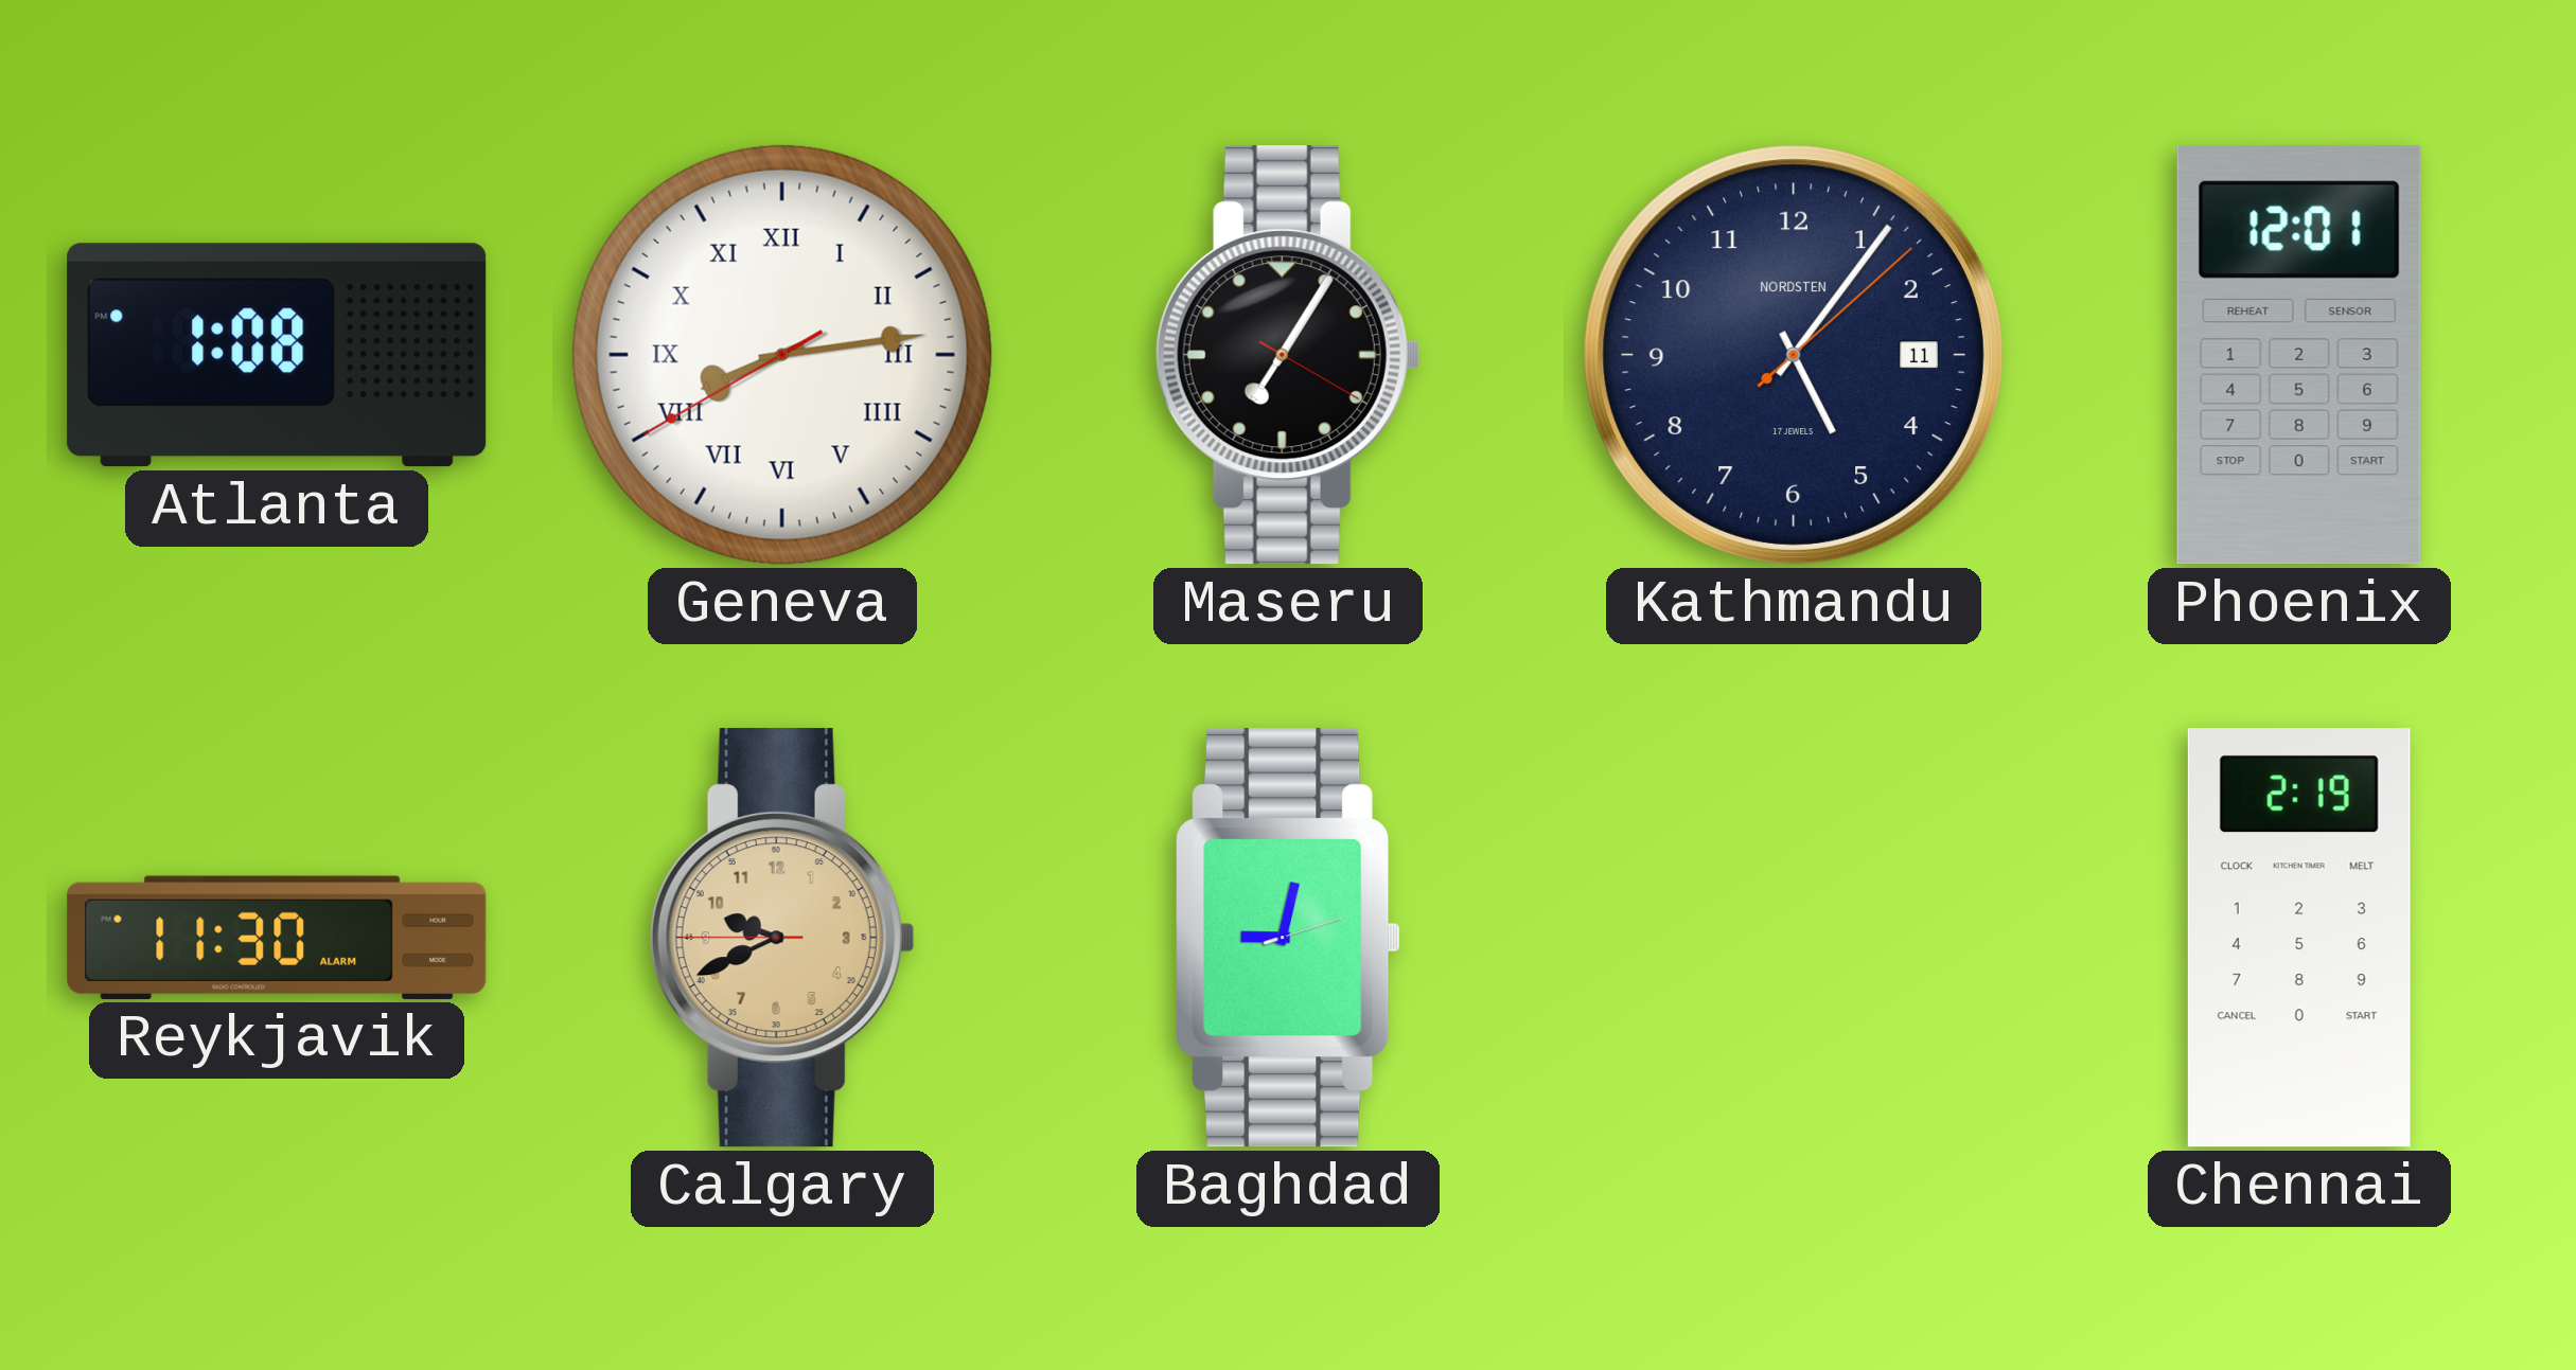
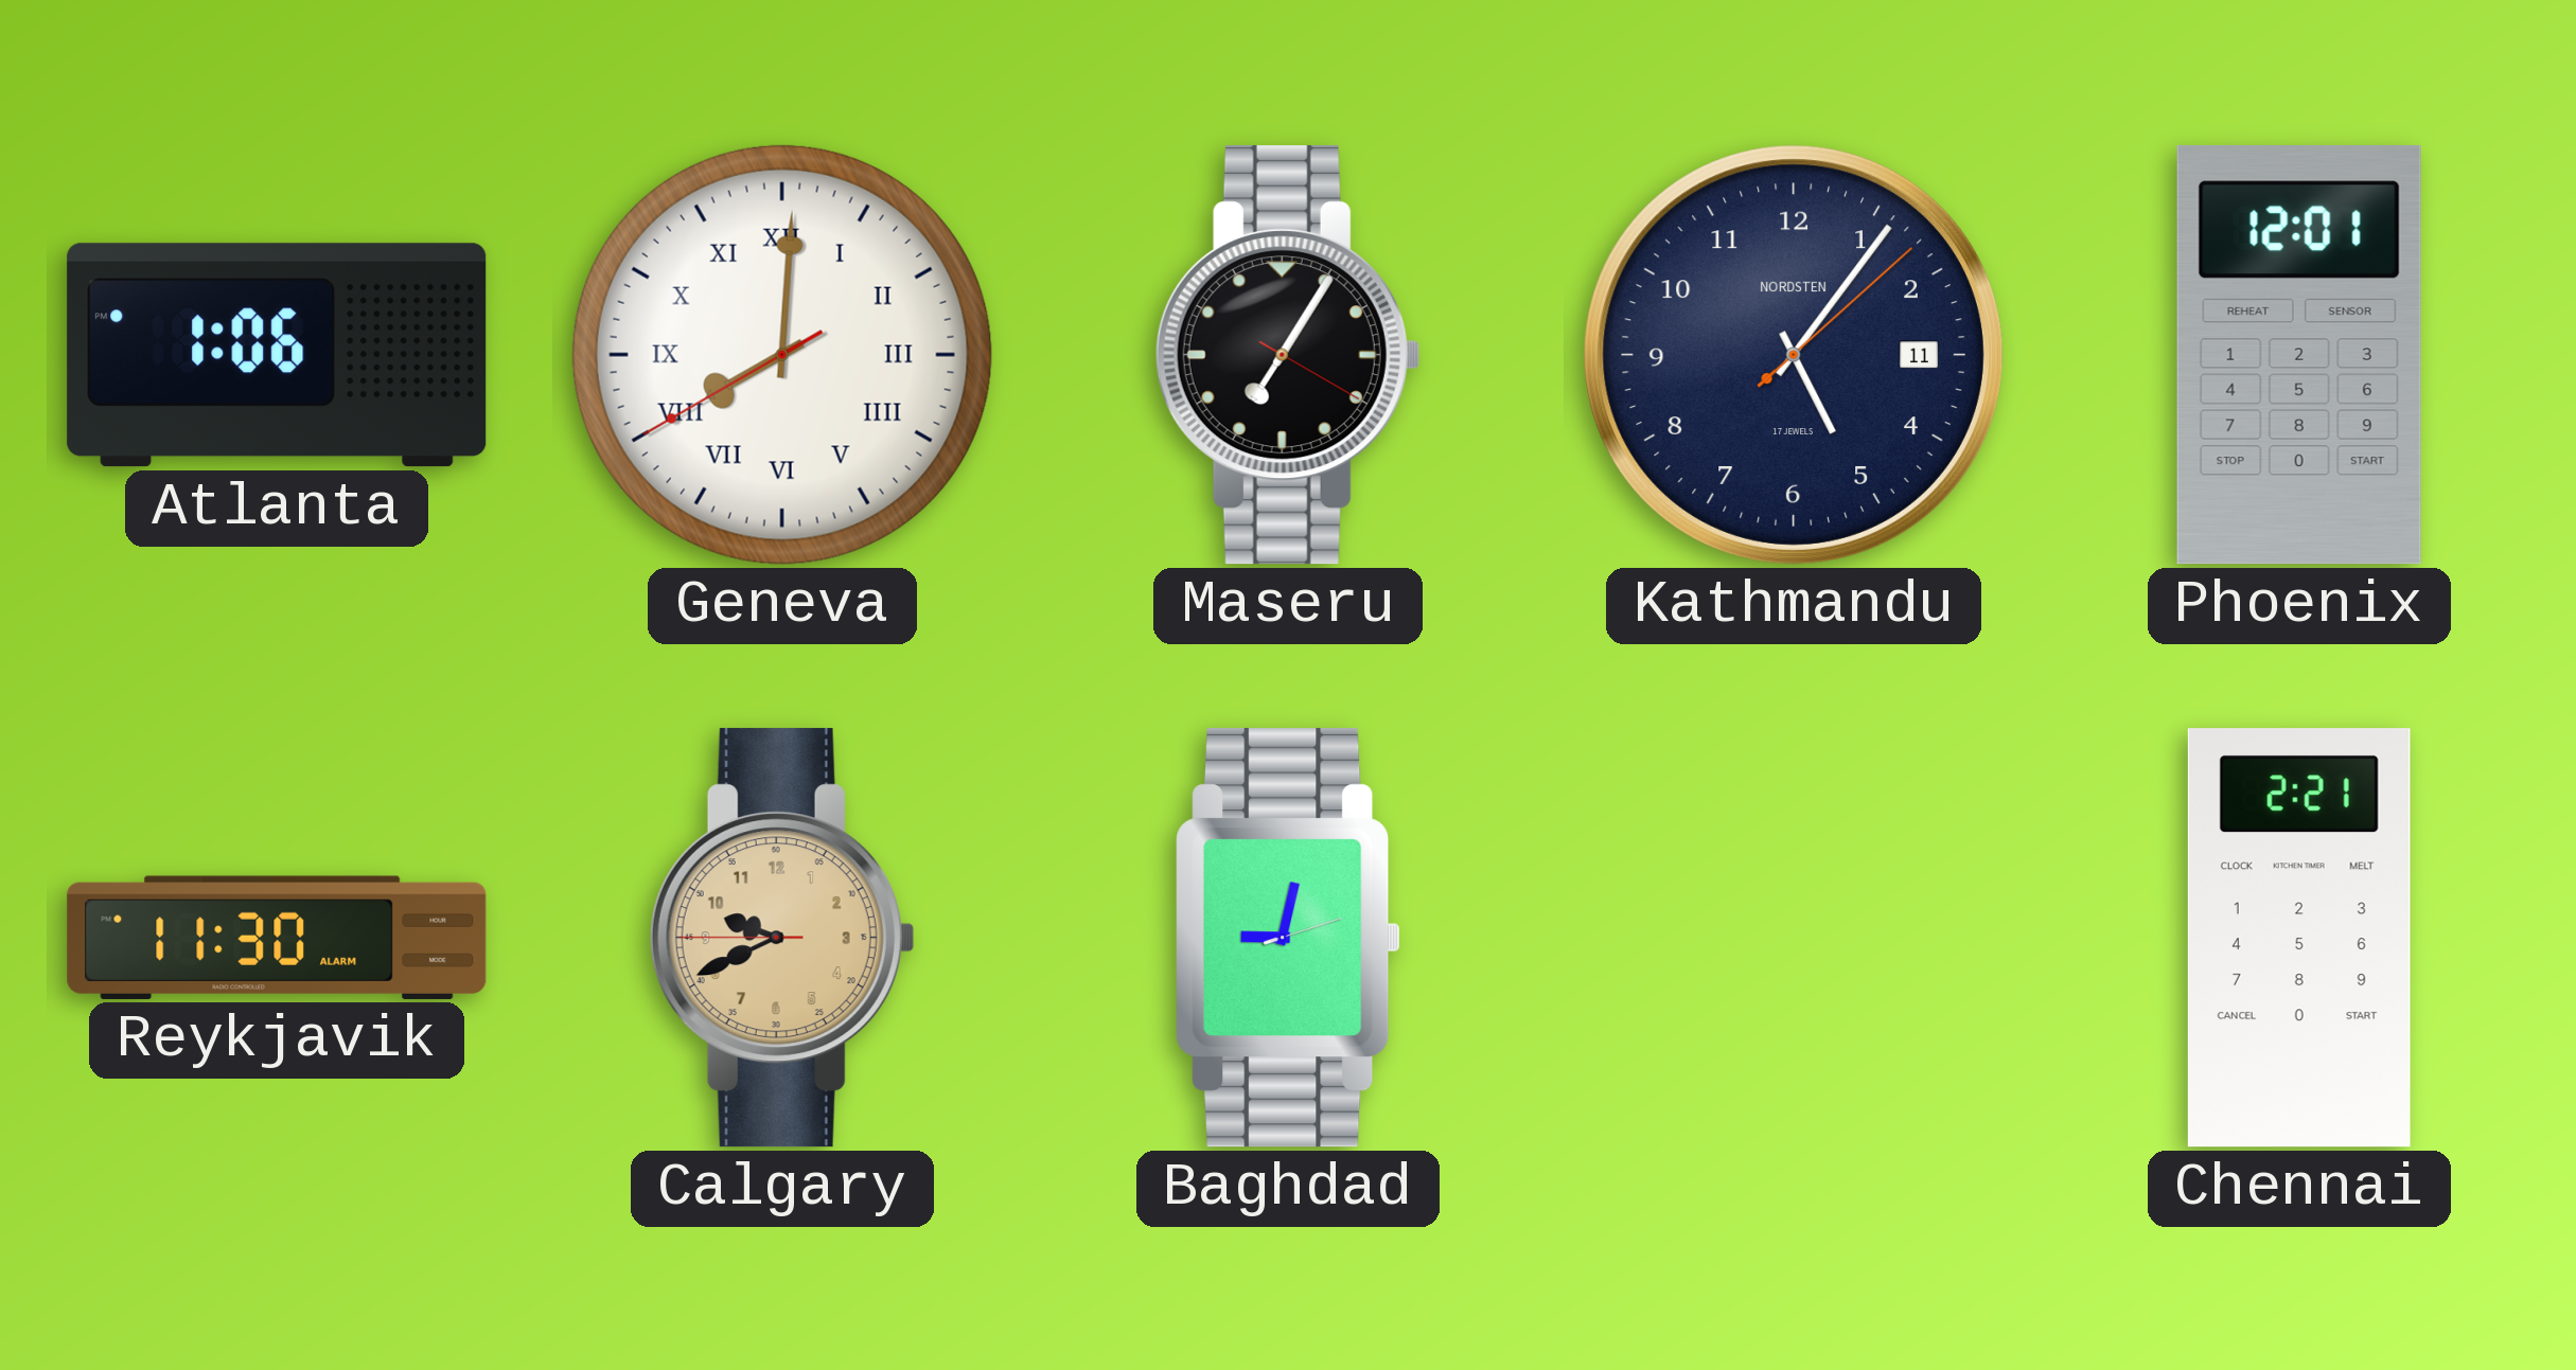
Atlanta: 1:08 -> 1:06
Geneva: 8:13 -> 8:00
Chennai: 2:19 -> 2:21
